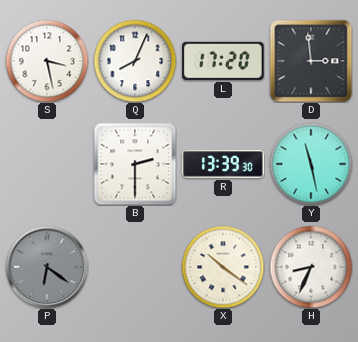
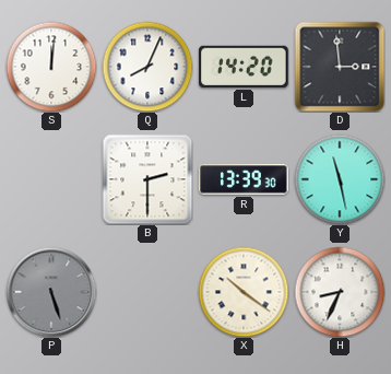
S: 3:28 -> 12:01
L: 17:20 -> 14:20
P: 6:21 -> 5:27
